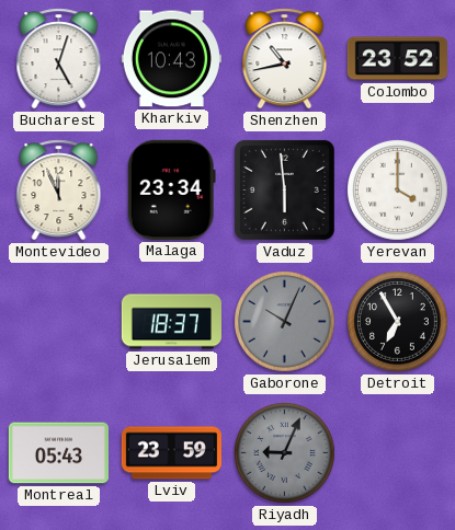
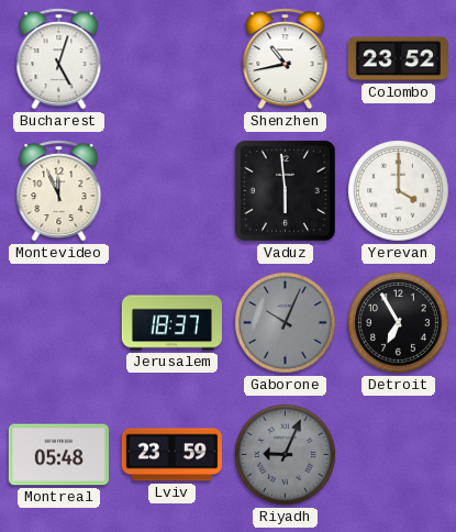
Kharkiv: 10:43 -> none
Malaga: 23:34 -> none
Montreal: 05:43 -> 05:48
